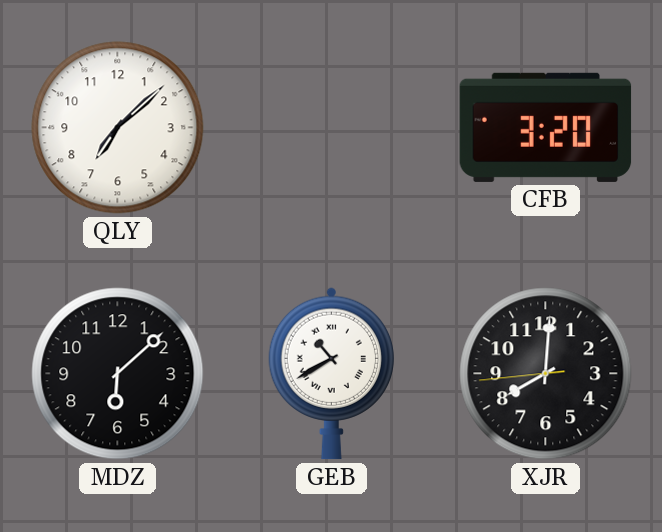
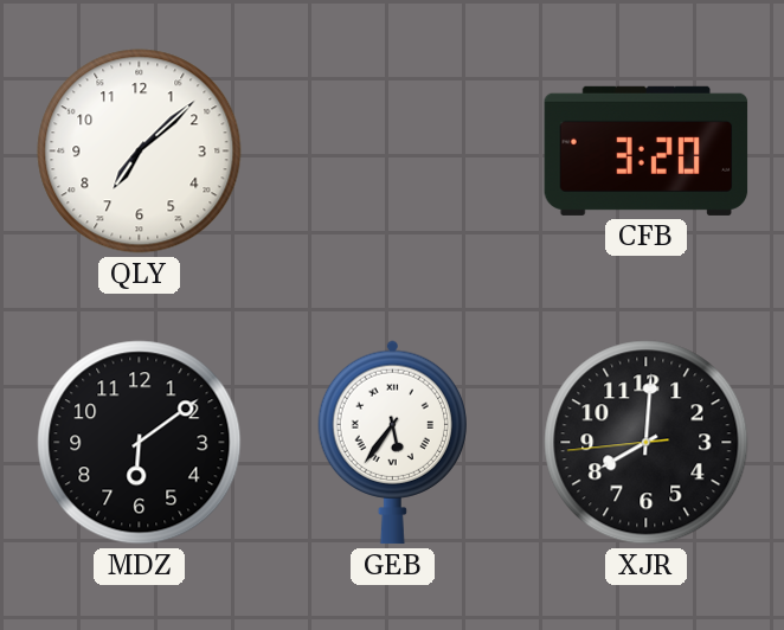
MDZ: 6:08 -> 6:09
GEB: 10:40 -> 5:36
